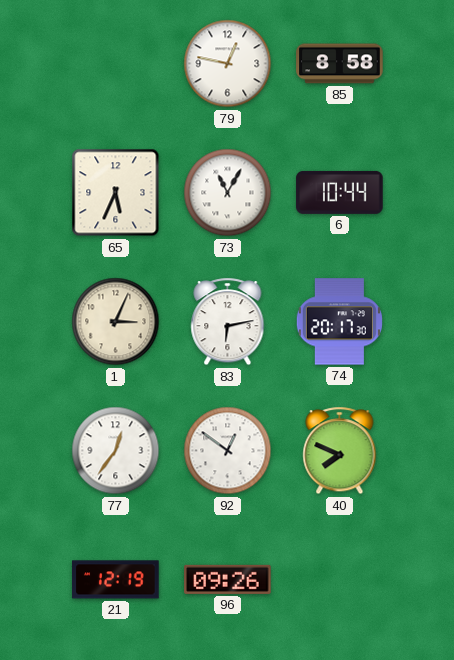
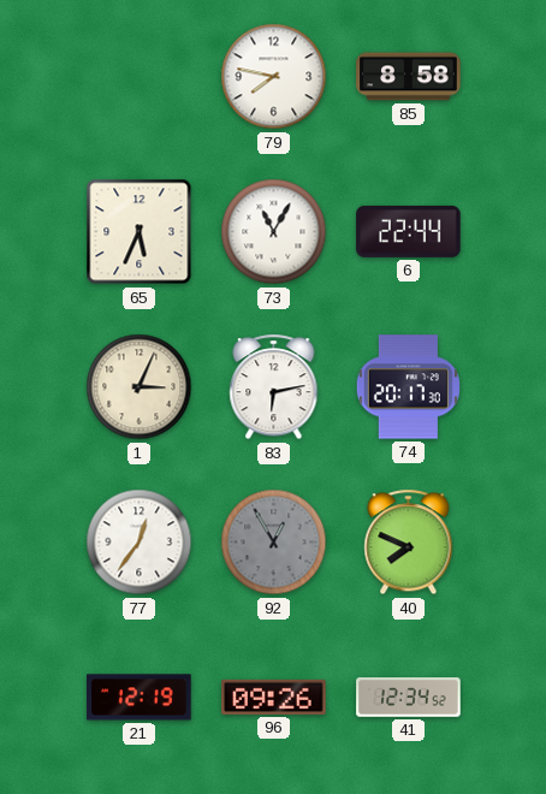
79: 12:47 -> 7:47
6: 10:44 -> 22:44
92: 12:51 -> 12:55
92 dial: white -> grey
41: none -> 12:34
